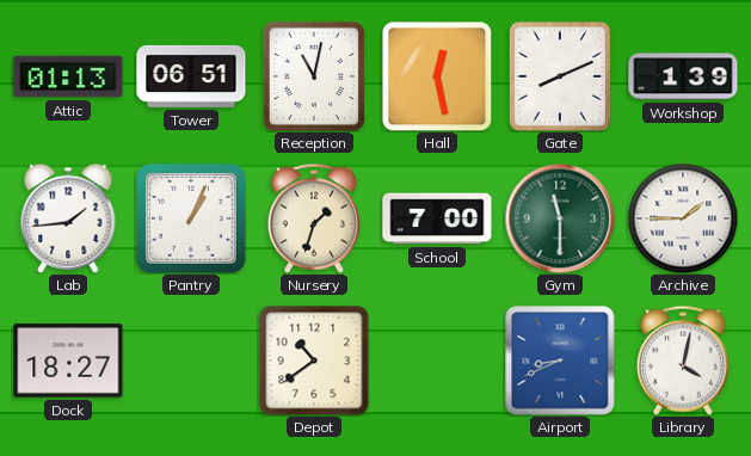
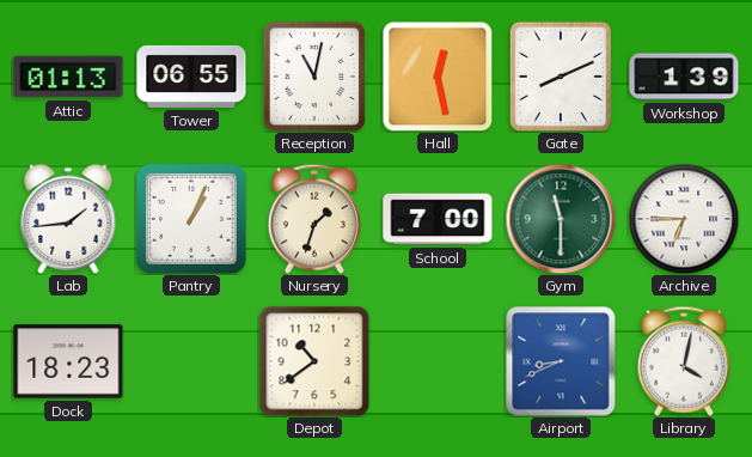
Tower: 06:51 -> 06:55
Archive: 1:45 -> 6:45
Dock: 18:27 -> 18:23
